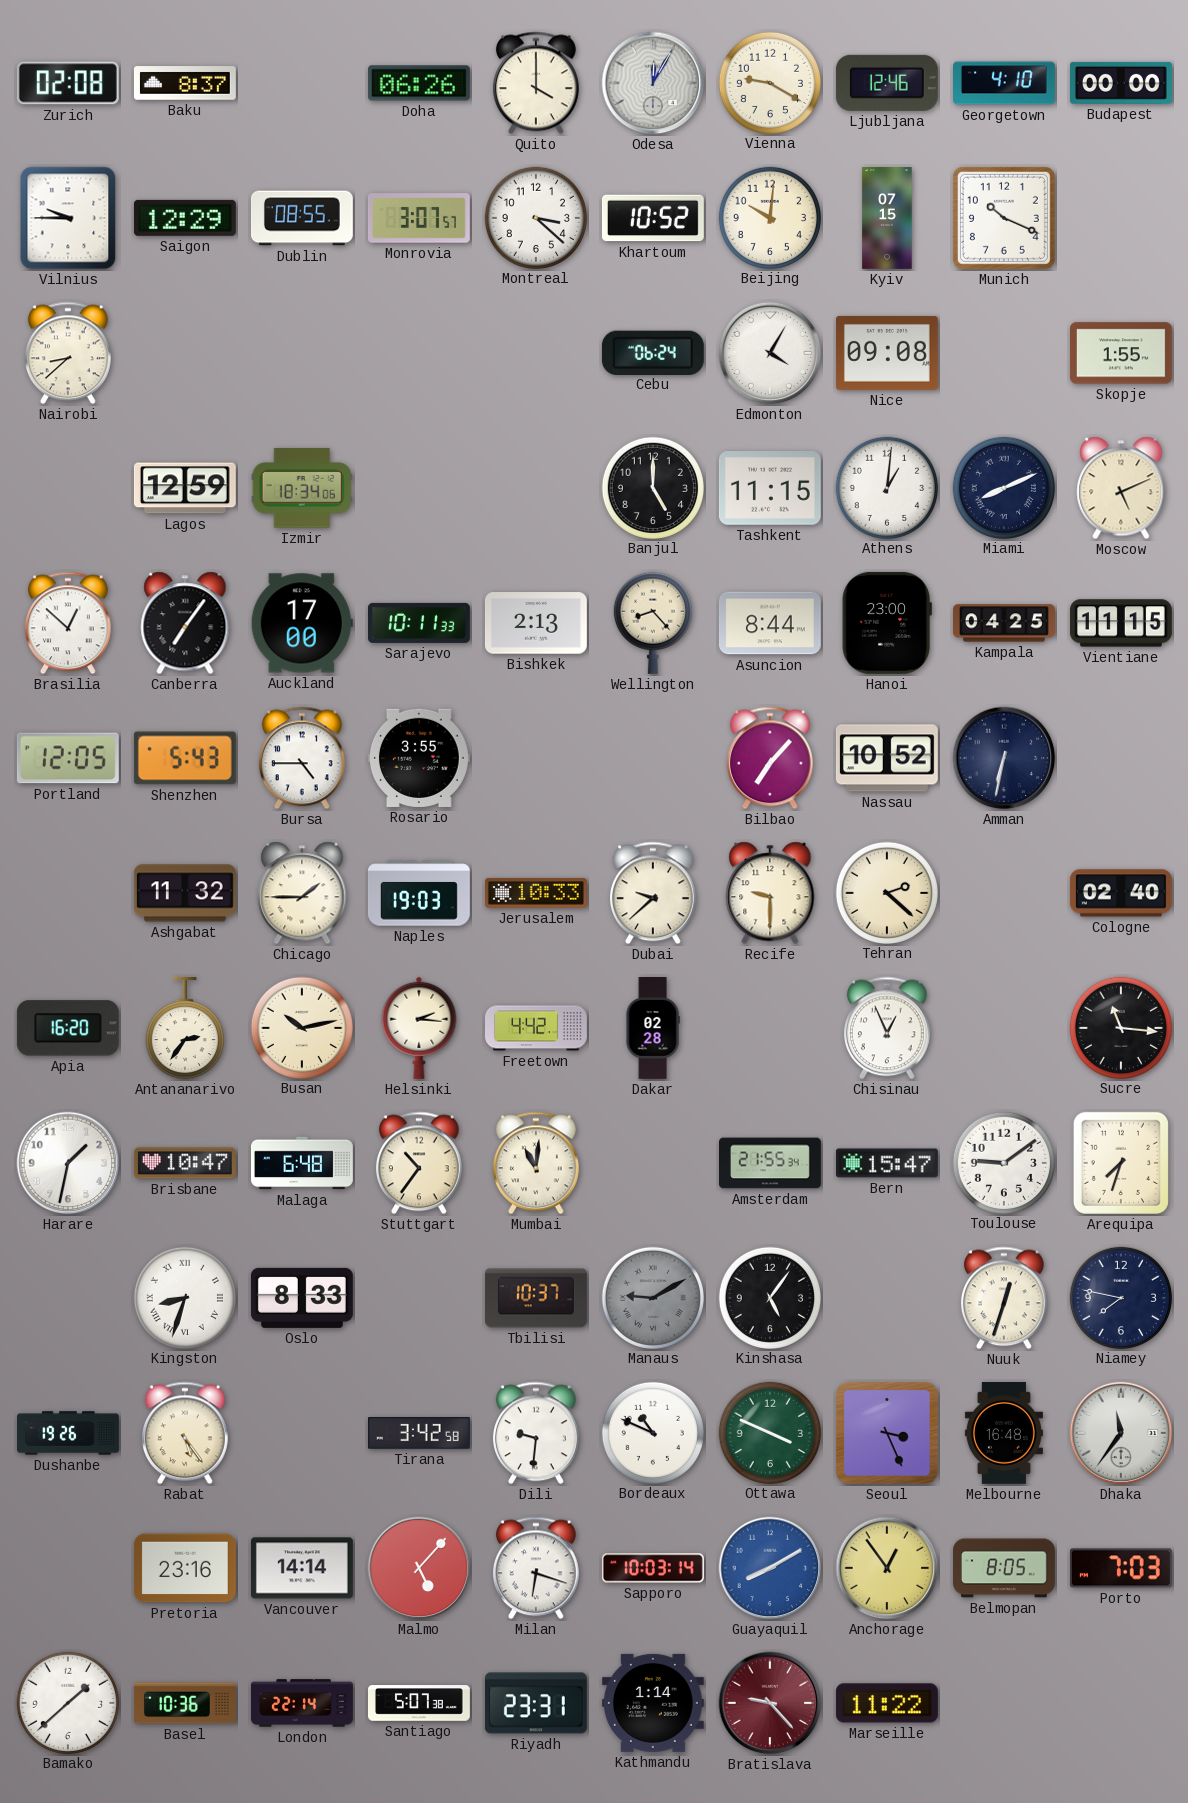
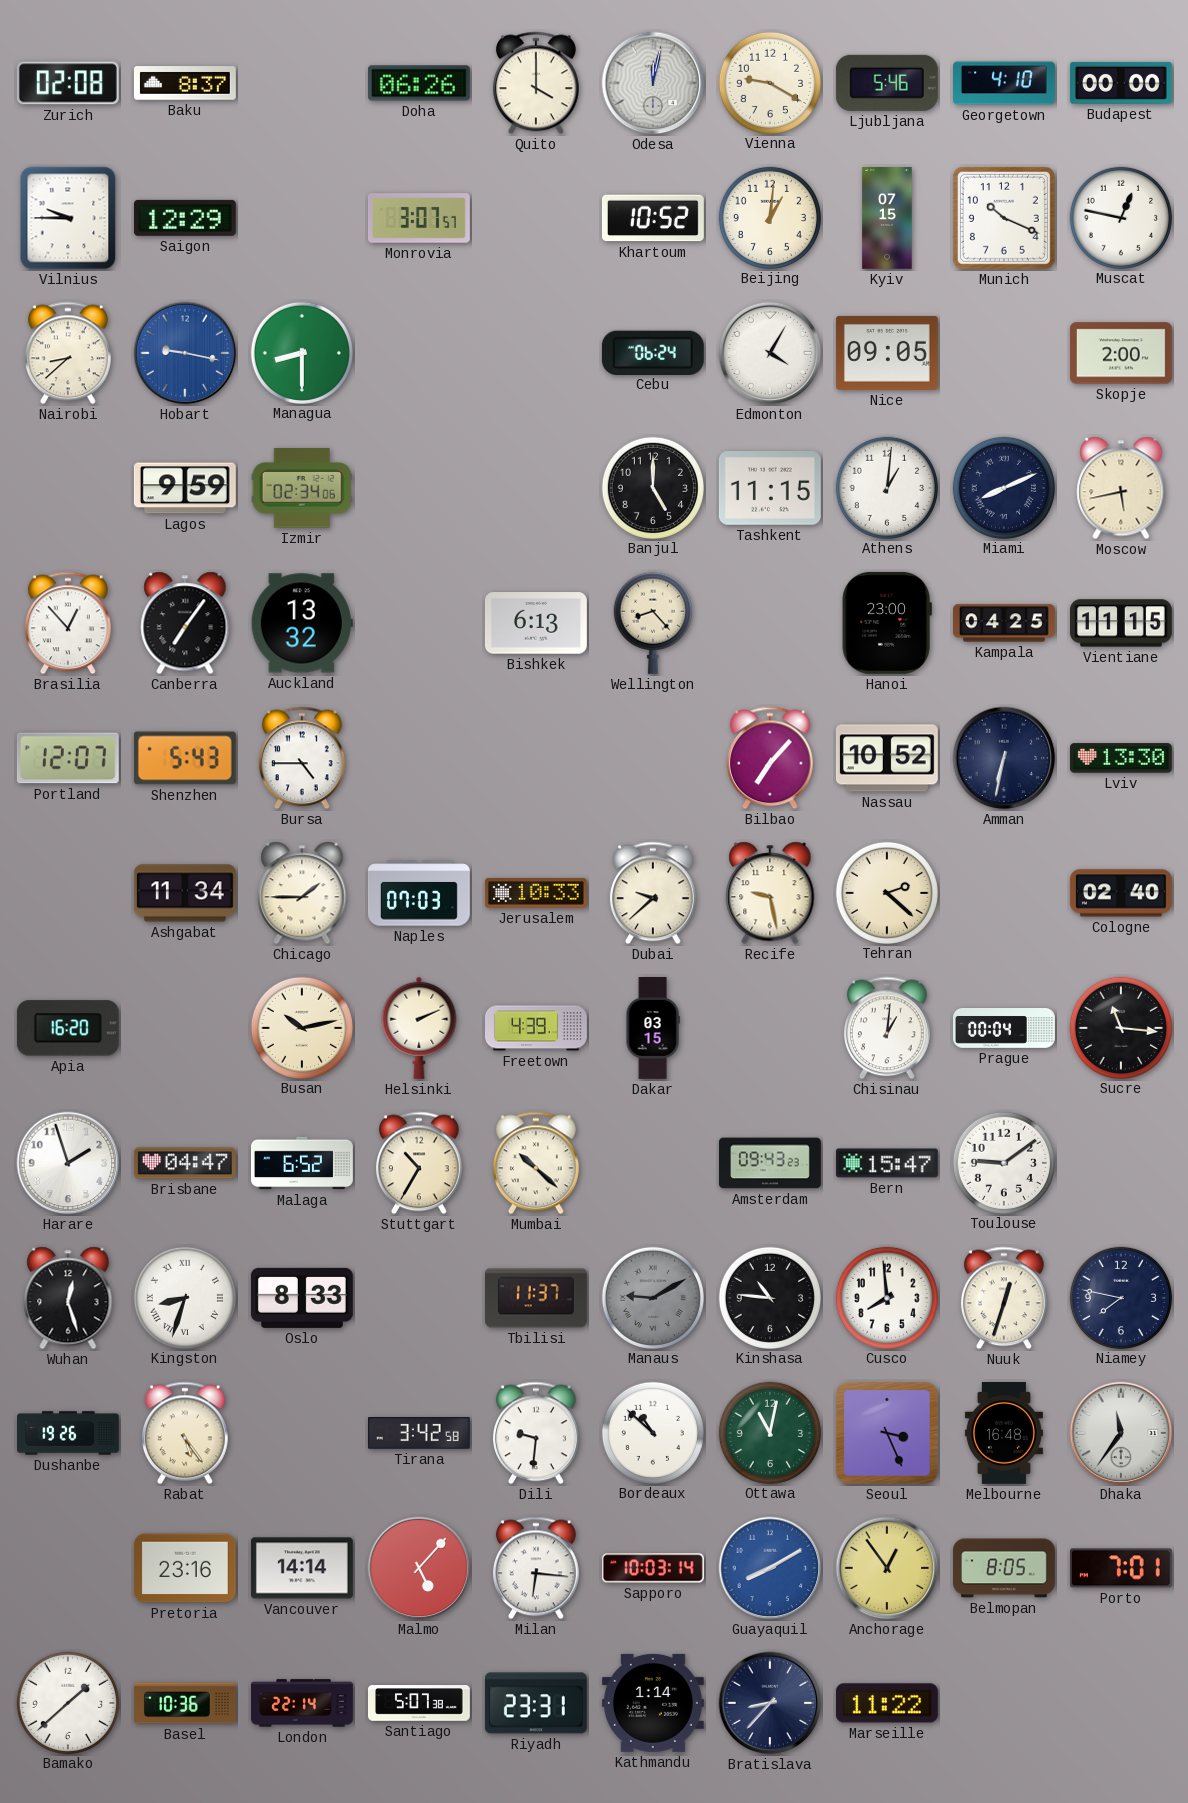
Odesa: 12:05 -> 12:02
Ljubljana: 12:46 -> 5:46
Dublin: 08:55 -> none
Montreal: 3:22 -> none
Beijing: 10:01 -> 1:01
Muscat: none -> 12:47
Hobart: none -> 9:17
Managua: none -> 8:30
Nice: 09:08 -> 09:05
Skopje: 1:55 -> 2:00
Lagos: 12:59 -> 9:59
Izmir: 18:34 -> 02:34
Moscow: 5:11 -> 5:43
Brasilia: 12:52 -> 12:53
Auckland: 17:00 -> 13:32
Sarajevo: 10:11 -> none
Bishkek: 2:13 -> 6:13
Asuncion: 8:44 -> none
Portland: 12:05 -> 12:07
Rosario: 3:55 -> none
Lviv: none -> 13:30
Ashgabat: 11:32 -> 11:34
Naples: 19:03 -> 07:03
Recife: 9:30 -> 9:28
Antananarivo: 2:36 -> none
Helsinki: 2:16 -> 2:11
Freetown: 4:42 -> 4:39
Dakar: 02:28 -> 03:15
Chisinau: 12:56 -> 1:01
Prague: none -> 00:04
Harare: 1:32 -> 1:57
Brisbane: 10:47 -> 04:47
Malaga: 6:48 -> 6:52
Stuttgart: 10:36 -> 10:35
Mumbai: 11:01 -> 10:22
Amsterdam: 21:55 -> 09:43
Arequipa: 7:33 -> none
Wuhan: none -> 12:27
Tbilisi: 10:37 -> 11:37
Kinshasa: 5:06 -> 10:46
Cusco: none -> 7:59
Bordeaux: 10:49 -> 10:52
Ottawa: 3:49 -> 11:02
Milan: 6:18 -> 6:16
Porto: 7:03 -> 7:01
Bratislava: 9:23 -> 8:37
Bratislava dial: burgundy -> navy
